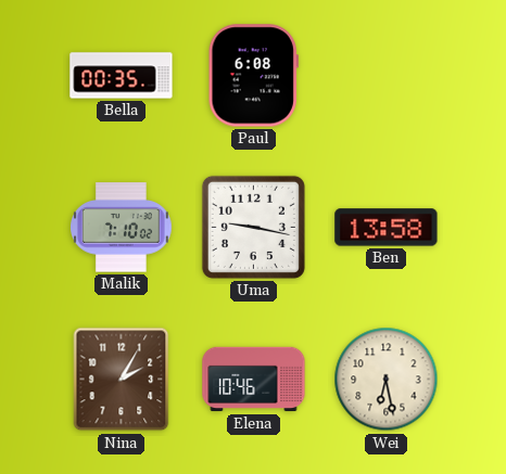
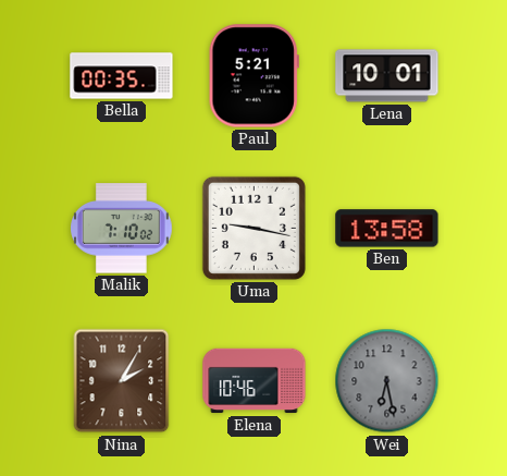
Paul: 6:08 -> 5:21
Lena: none -> 10:01
Wei dial: cream -> grey
